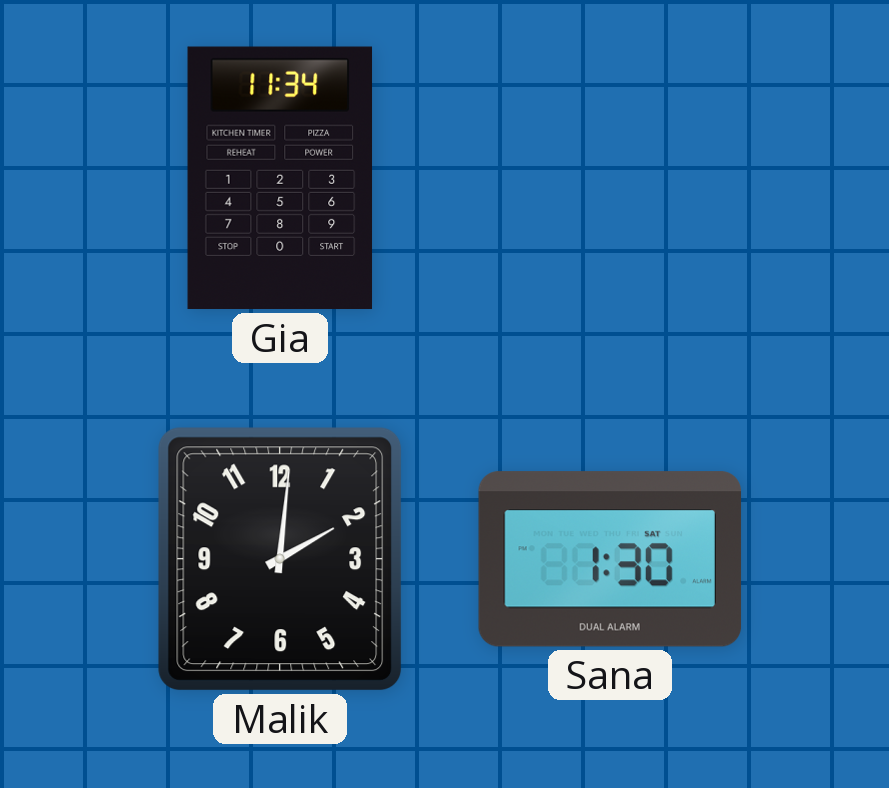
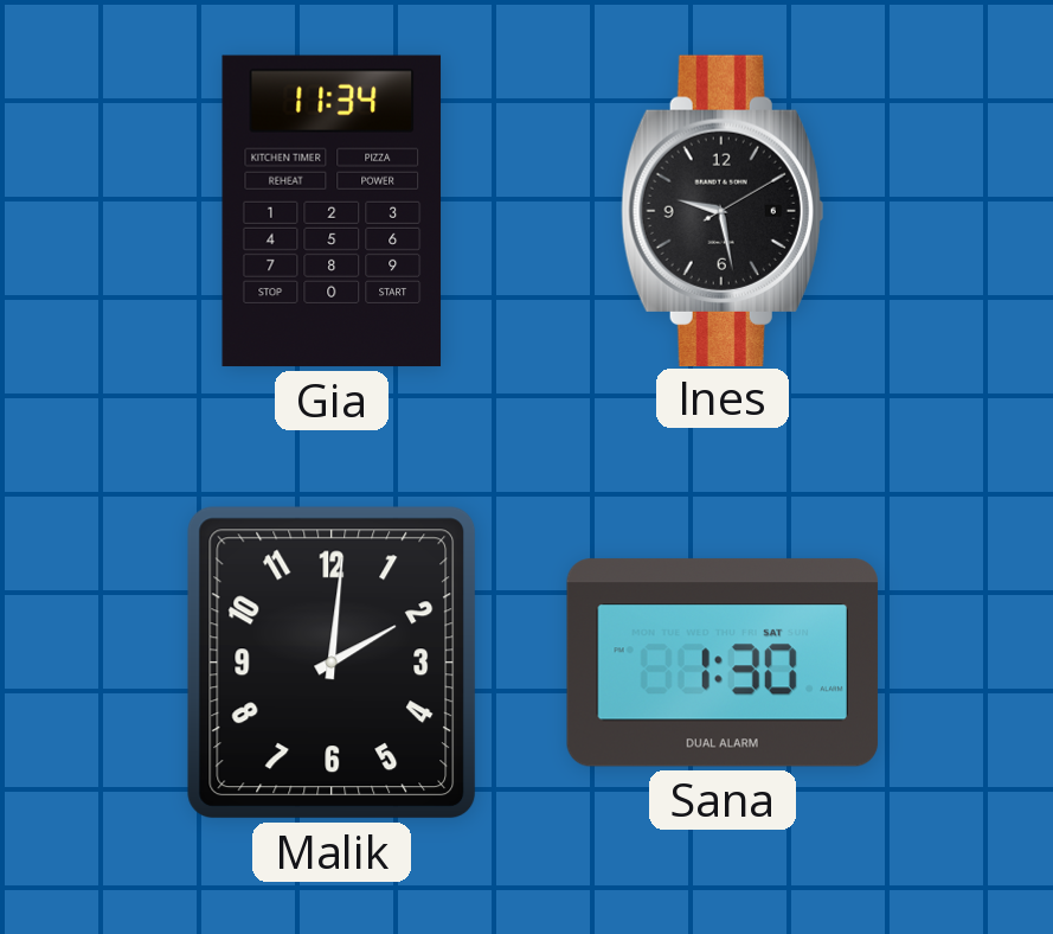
Ines: none -> 9:28
